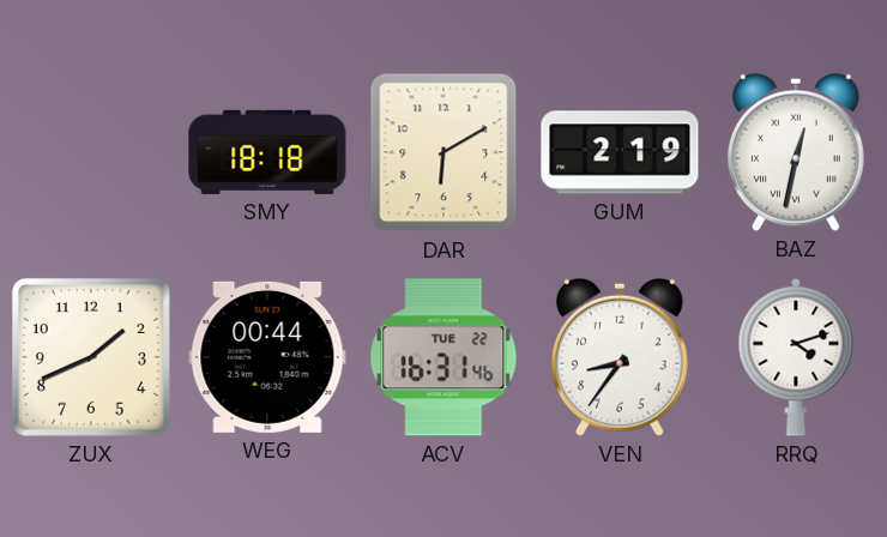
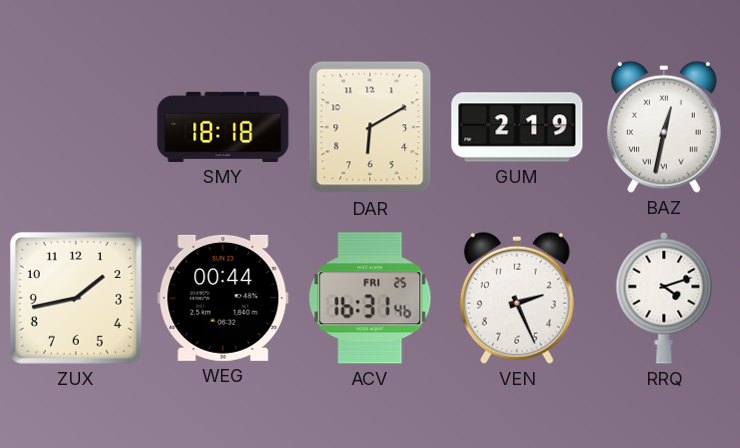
ZUX: 1:41 -> 1:43
ACV date: TUE 22 -> FRI 25
VEN: 8:36 -> 2:26
